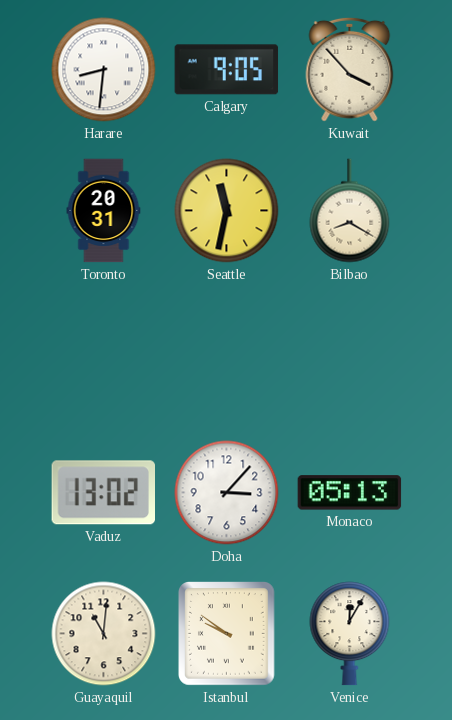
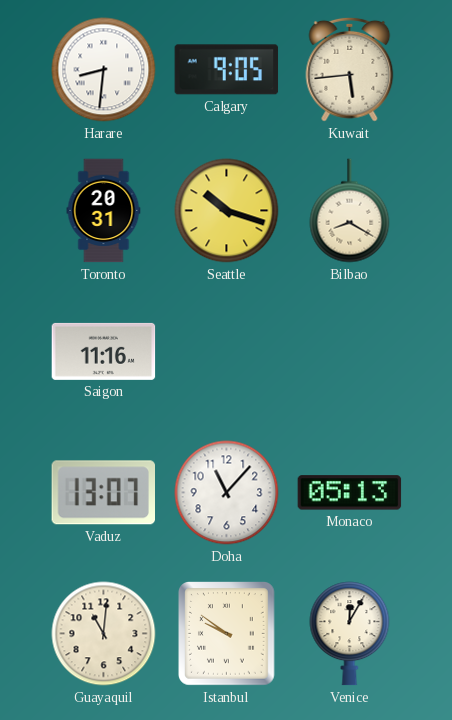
Kuwait: 3:53 -> 5:44
Seattle: 11:32 -> 10:18
Saigon: none -> 11:16
Vaduz: 13:02 -> 13:07
Doha: 3:07 -> 11:07
